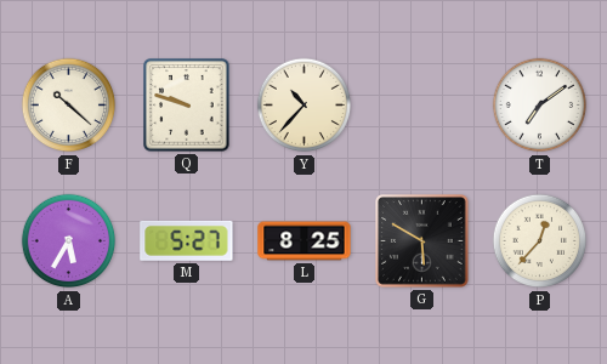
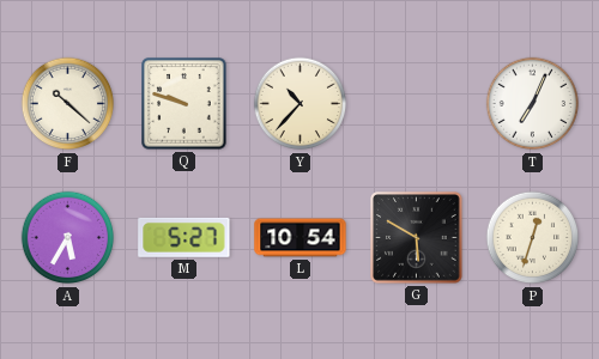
T: 7:09 -> 7:04
L: 8:25 -> 10:54
P: 12:37 -> 12:33
